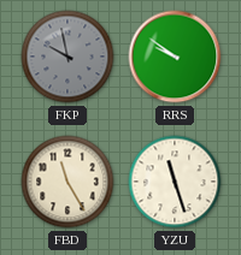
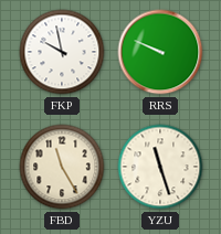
FKP dial: grey -> white
RRS: 9:51 -> 9:49
